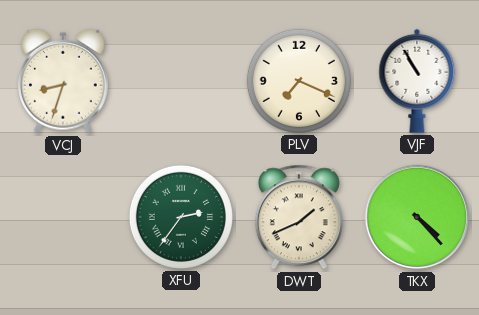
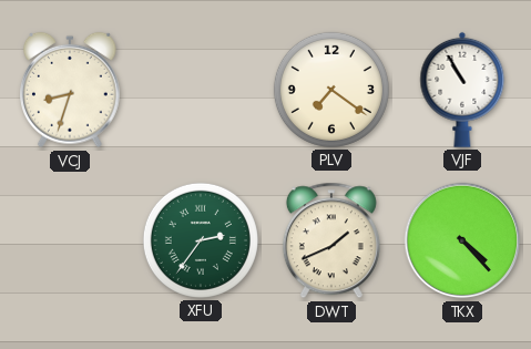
PLV: 7:19 -> 7:21
